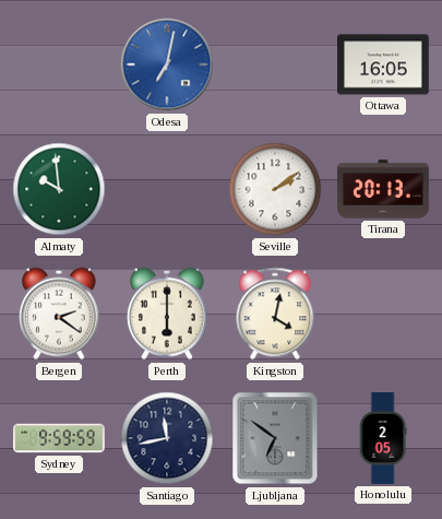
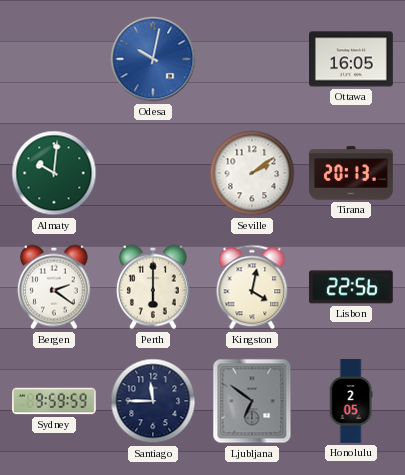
Odesa: 7:02 -> 10:02
Almaty: 9:59 -> 10:01
Lisbon: none -> 22:56
Santiago: 11:43 -> 11:45
